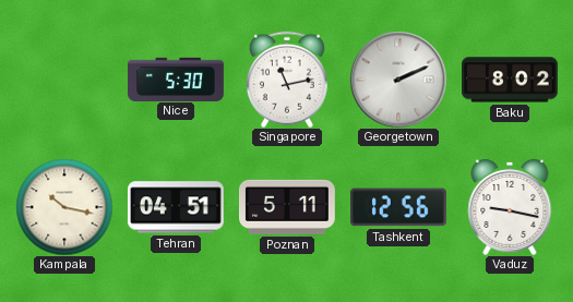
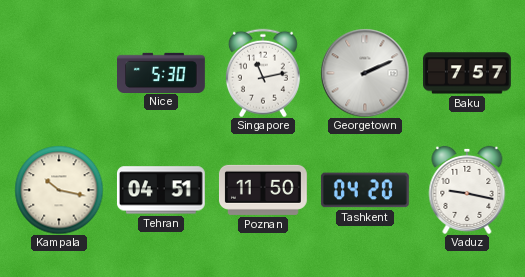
Baku: 8:02 -> 7:57
Poznan: 5:11 -> 11:50
Tashkent: 12:56 -> 04:20
